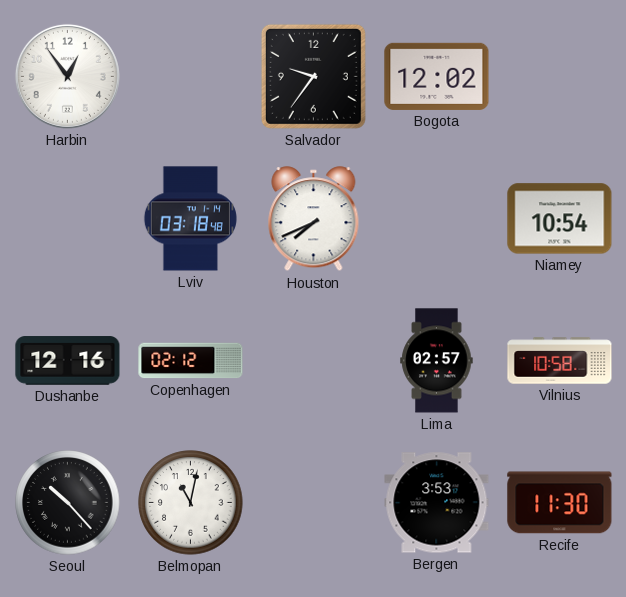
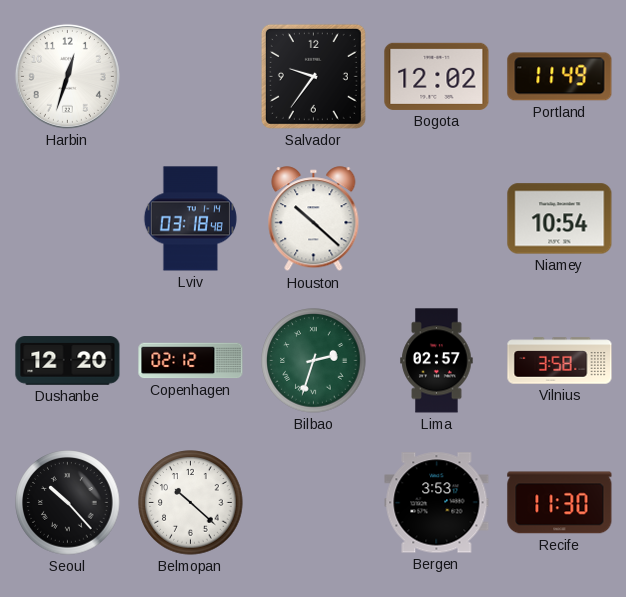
Harbin: 12:54 -> 12:33
Portland: none -> 11:49
Houston: 7:41 -> 10:22
Dushanbe: 12:16 -> 12:20
Bilbao: none -> 2:33
Vilnius: 10:58 -> 3:58
Belmopan: 11:02 -> 10:22
